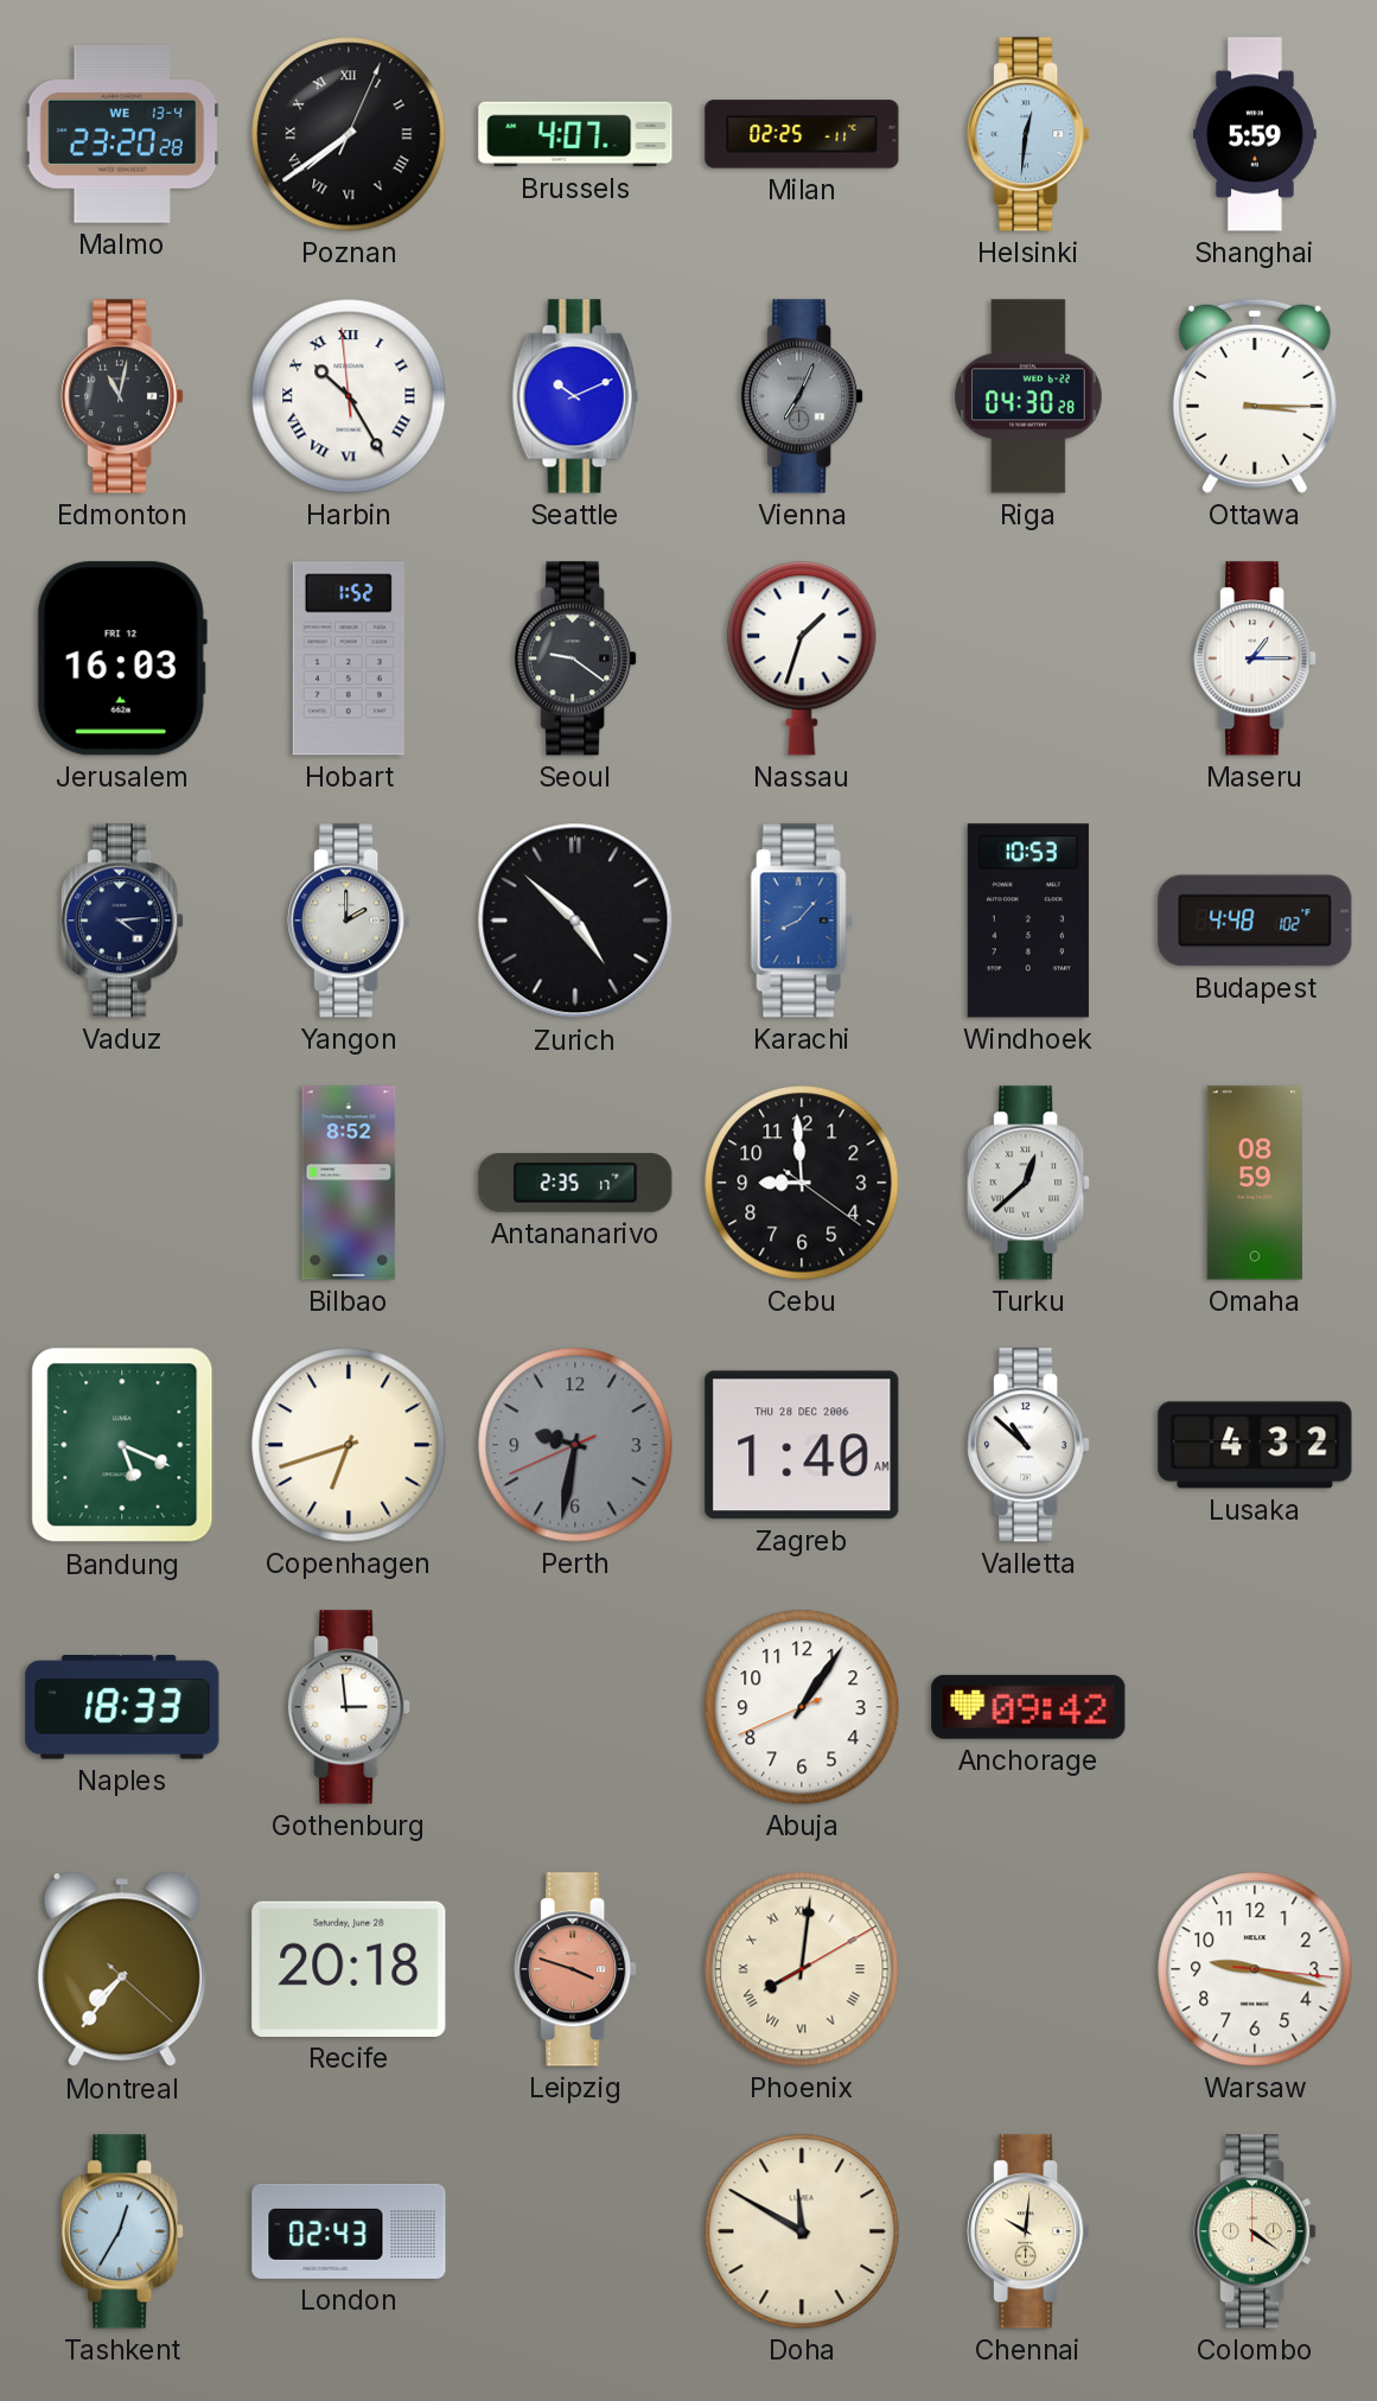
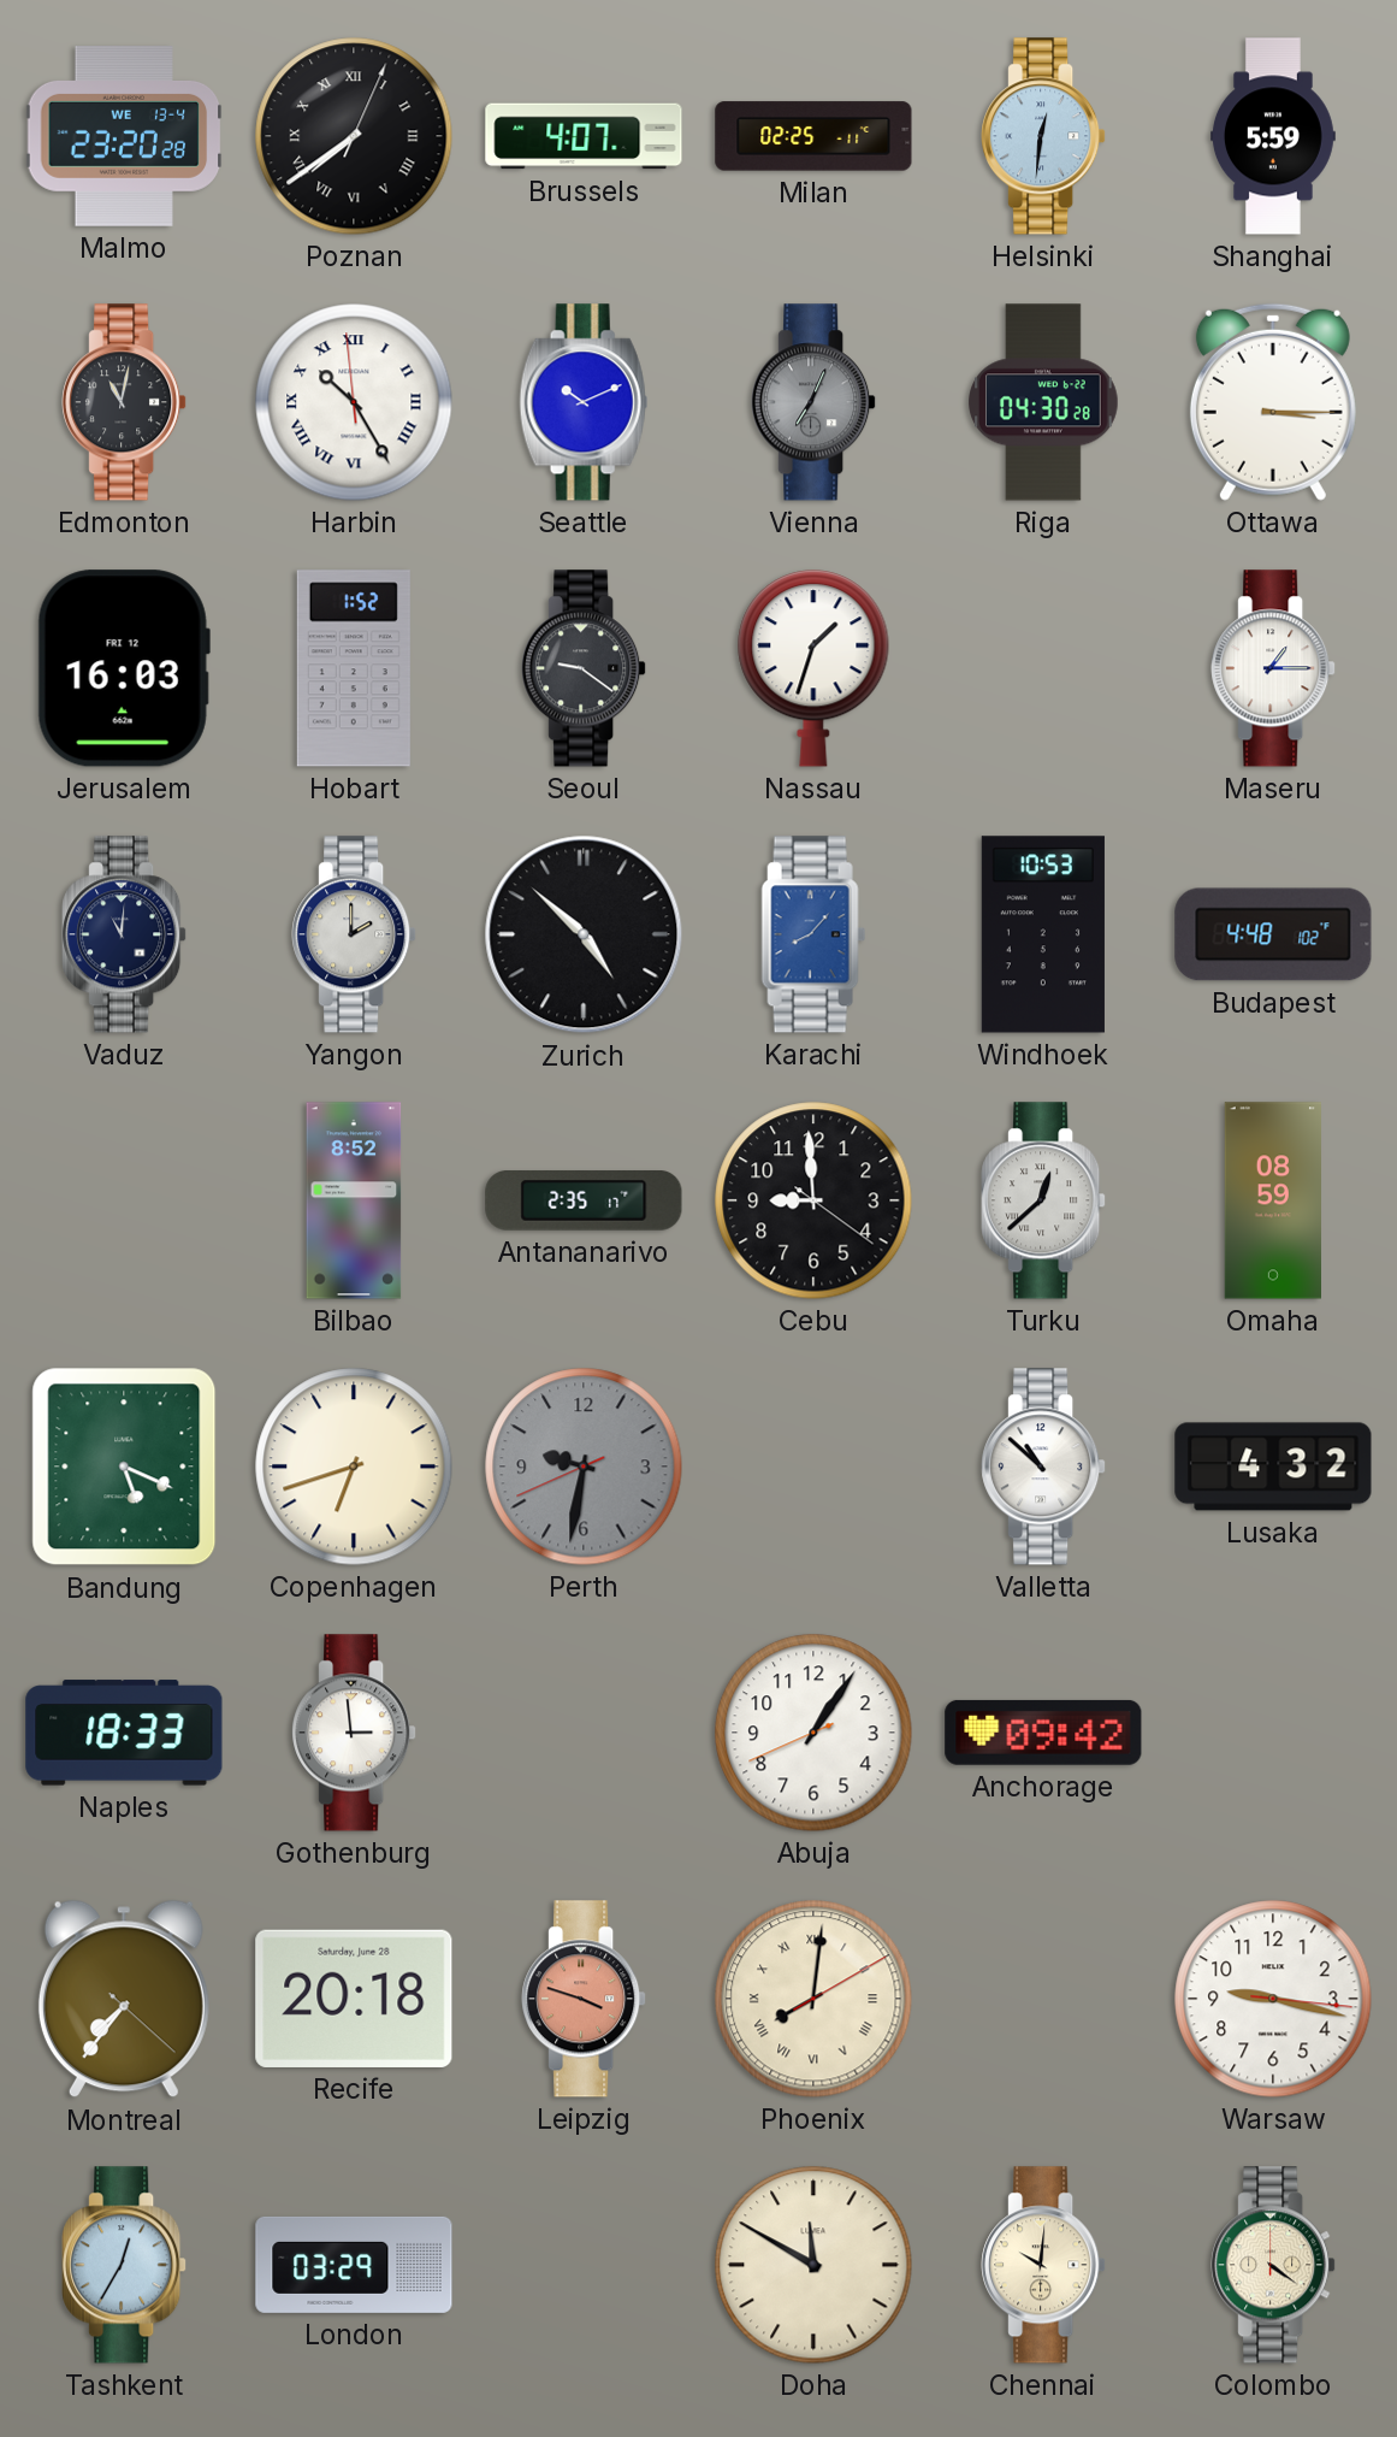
Vaduz: 4:14 -> 11:01
Zagreb: 1:40 -> none
London: 02:43 -> 03:29
